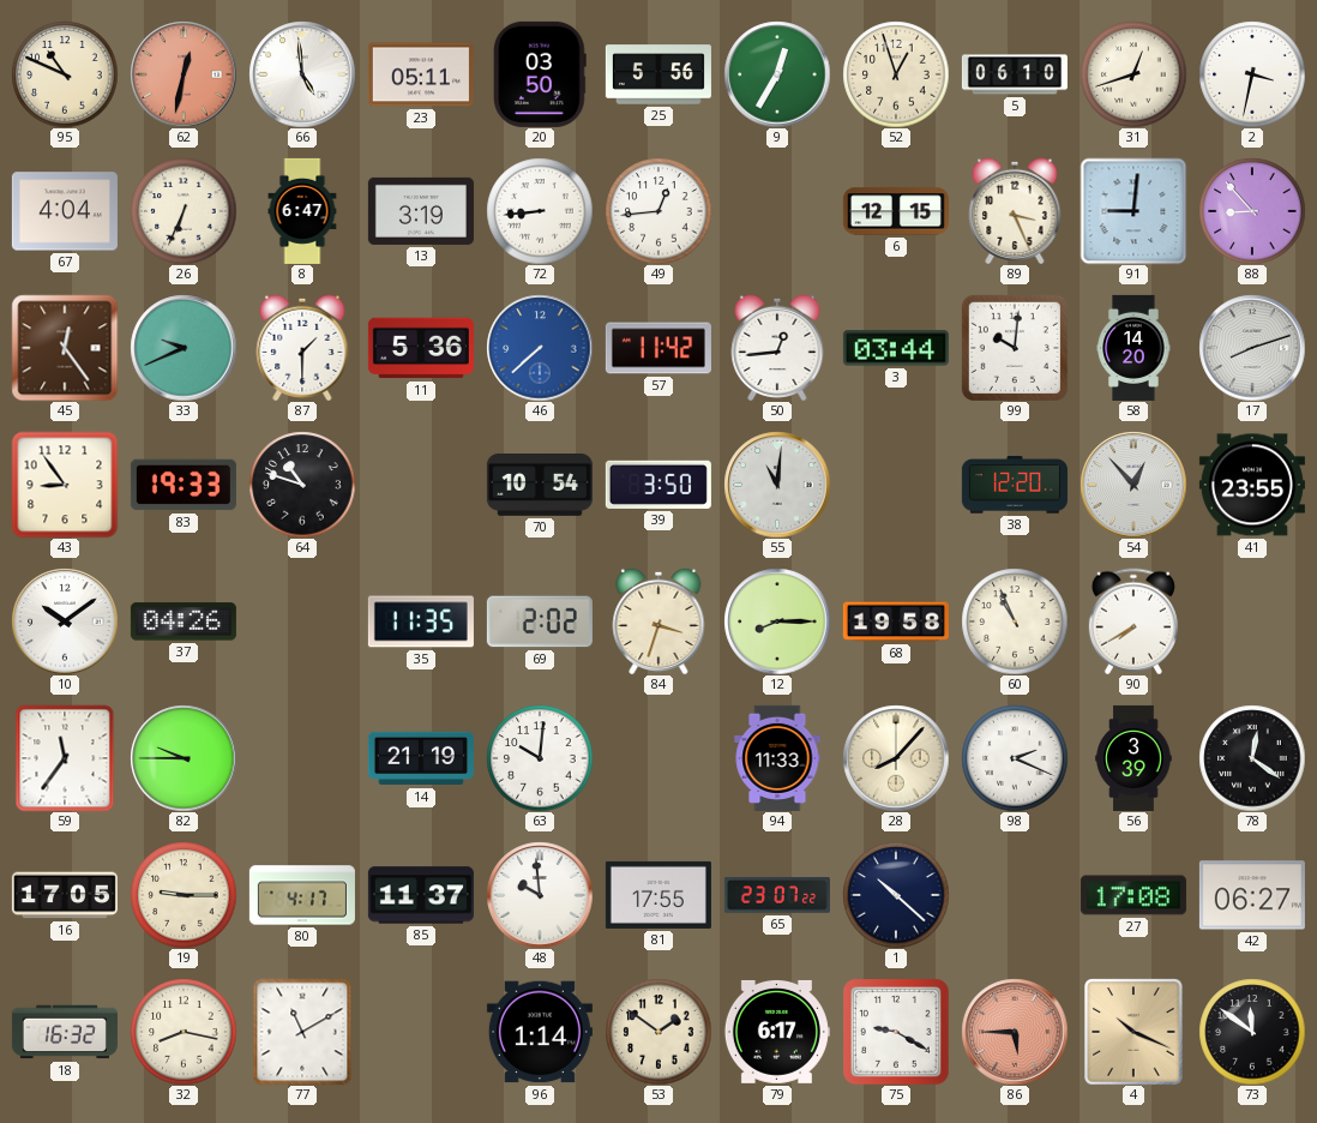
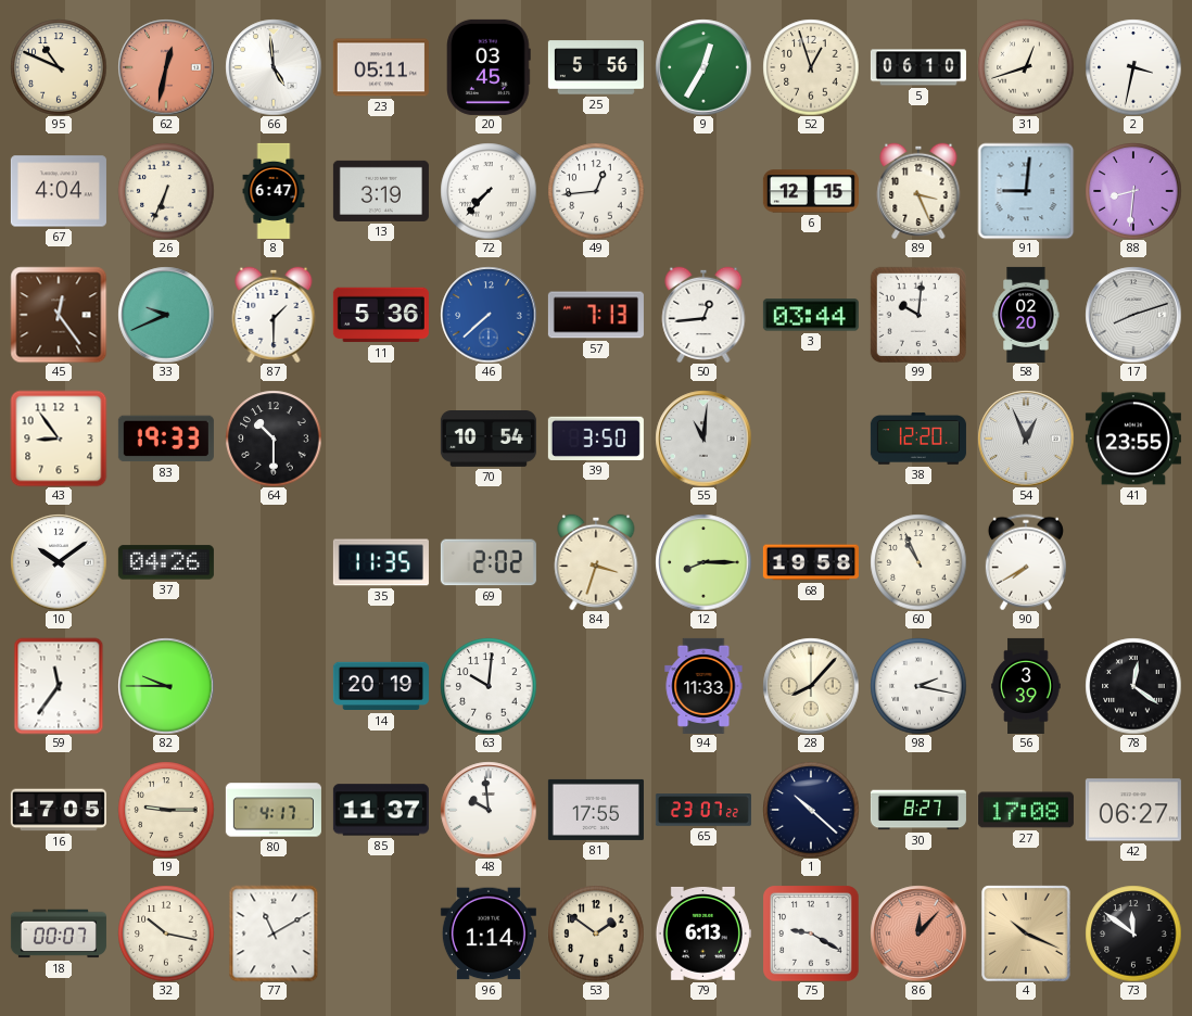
20: 03:50 -> 03:45
72: 8:44 -> 7:37
88: 8:53 -> 8:31
57: 11:42 -> 7:13
58: 14:20 -> 02:20
64: 10:48 -> 10:30
54: 12:53 -> 12:56
14: 21:19 -> 20:19
98: 2:19 -> 2:17
30: none -> 8:27
18: 16:32 -> 00:07
32: 8:17 -> 10:17
79: 6:17 -> 6:13
86: 5:45 -> 12:07
